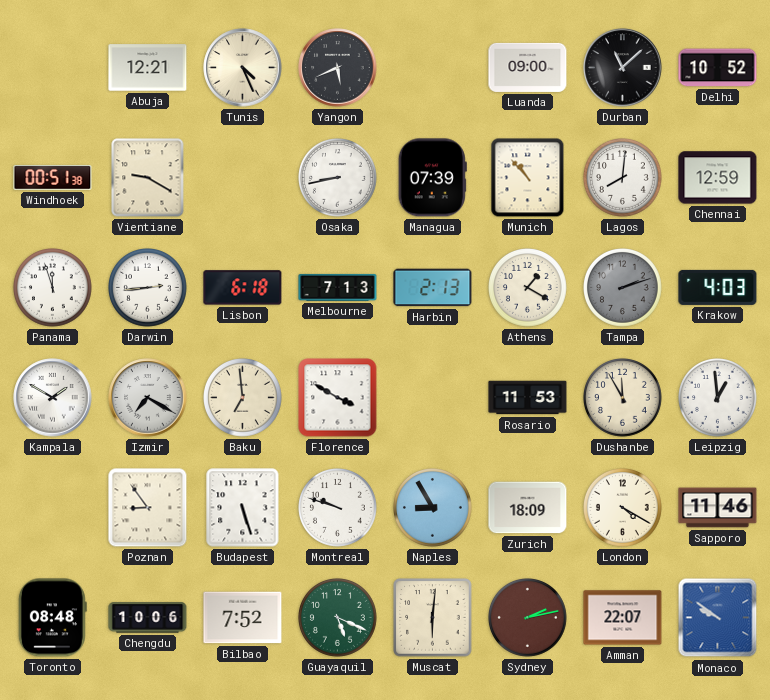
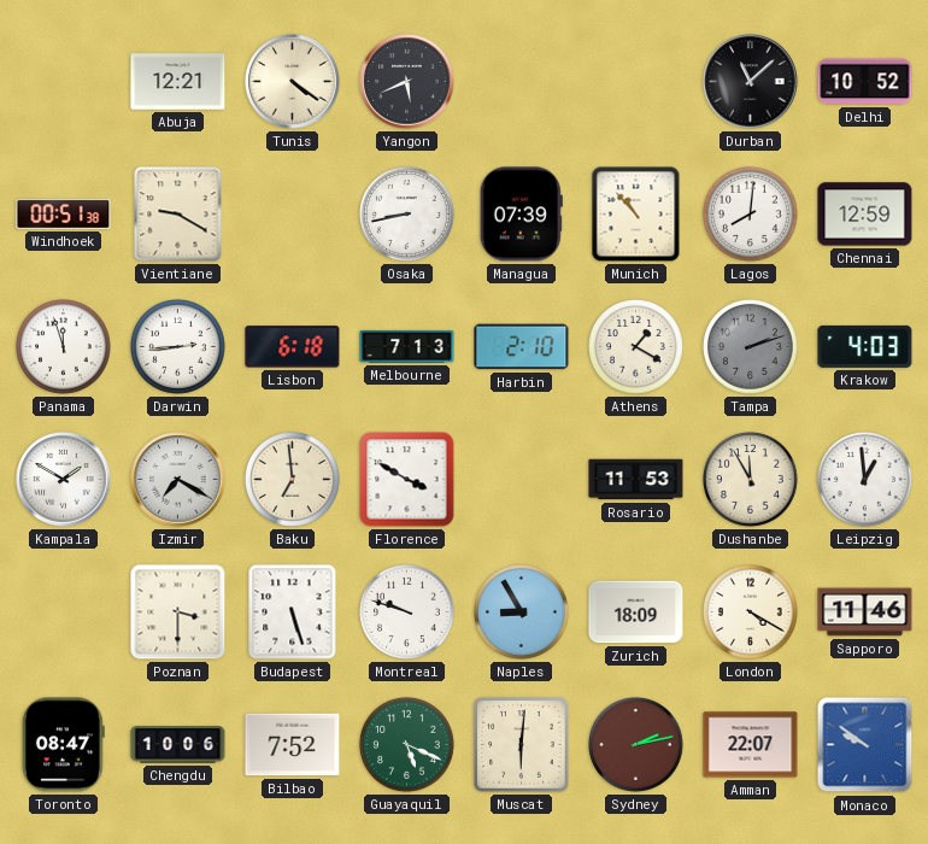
Tunis: 4:26 -> 4:21
Luanda: 09:00 -> none
Harbin: 2:13 -> 2:10
Poznan: 8:54 -> 3:30
Toronto: 08:48 -> 08:47
